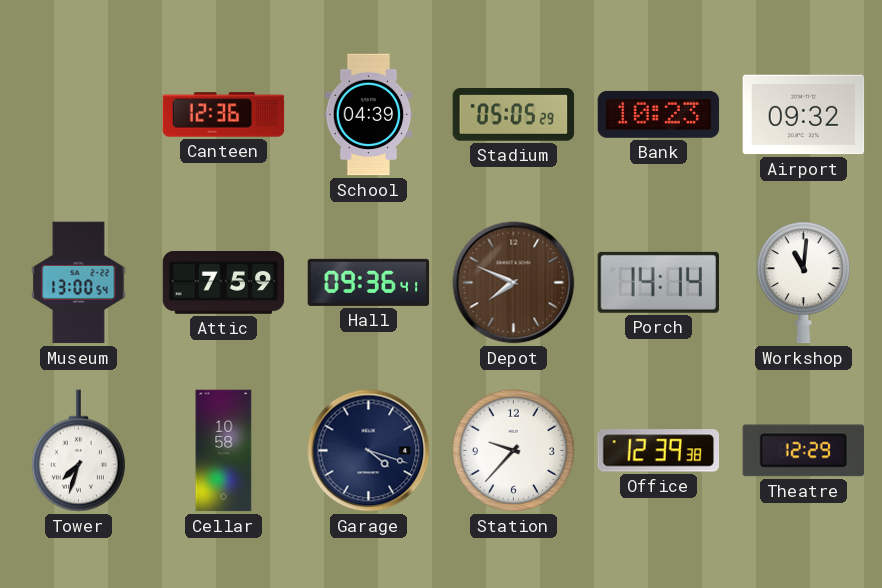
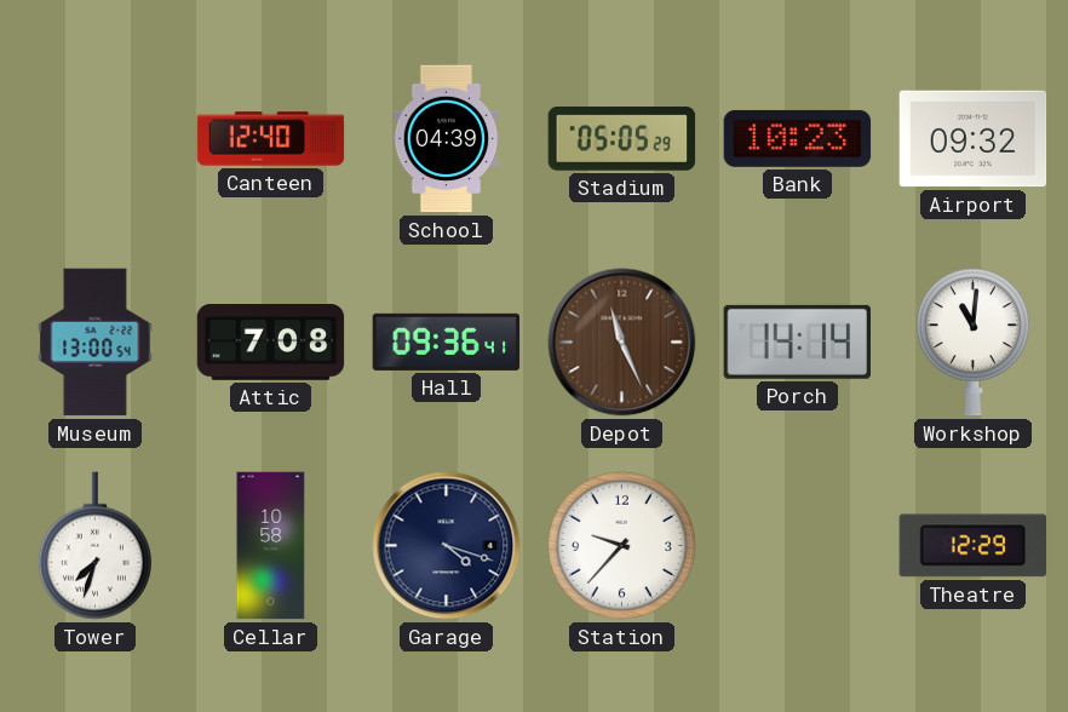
Canteen: 12:36 -> 12:40
Attic: 7:59 -> 7:08
Depot: 7:49 -> 11:26
Office: 12:39 -> none
